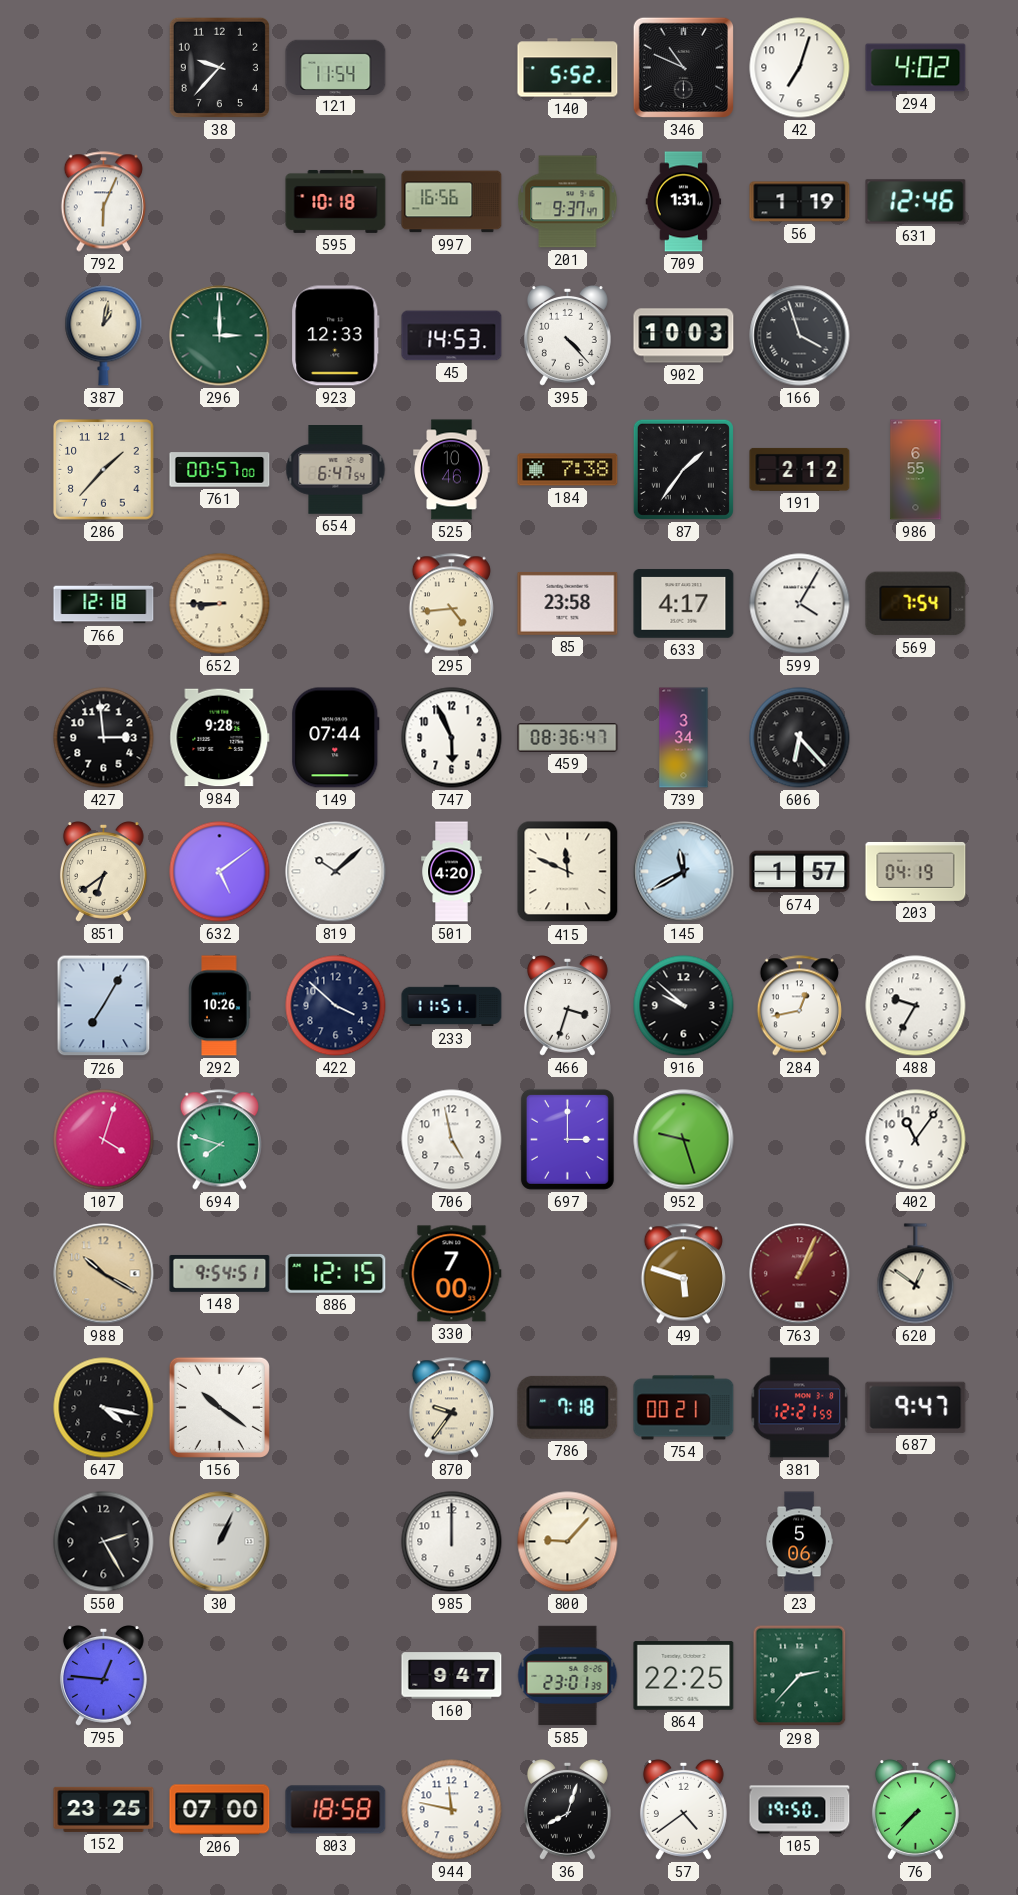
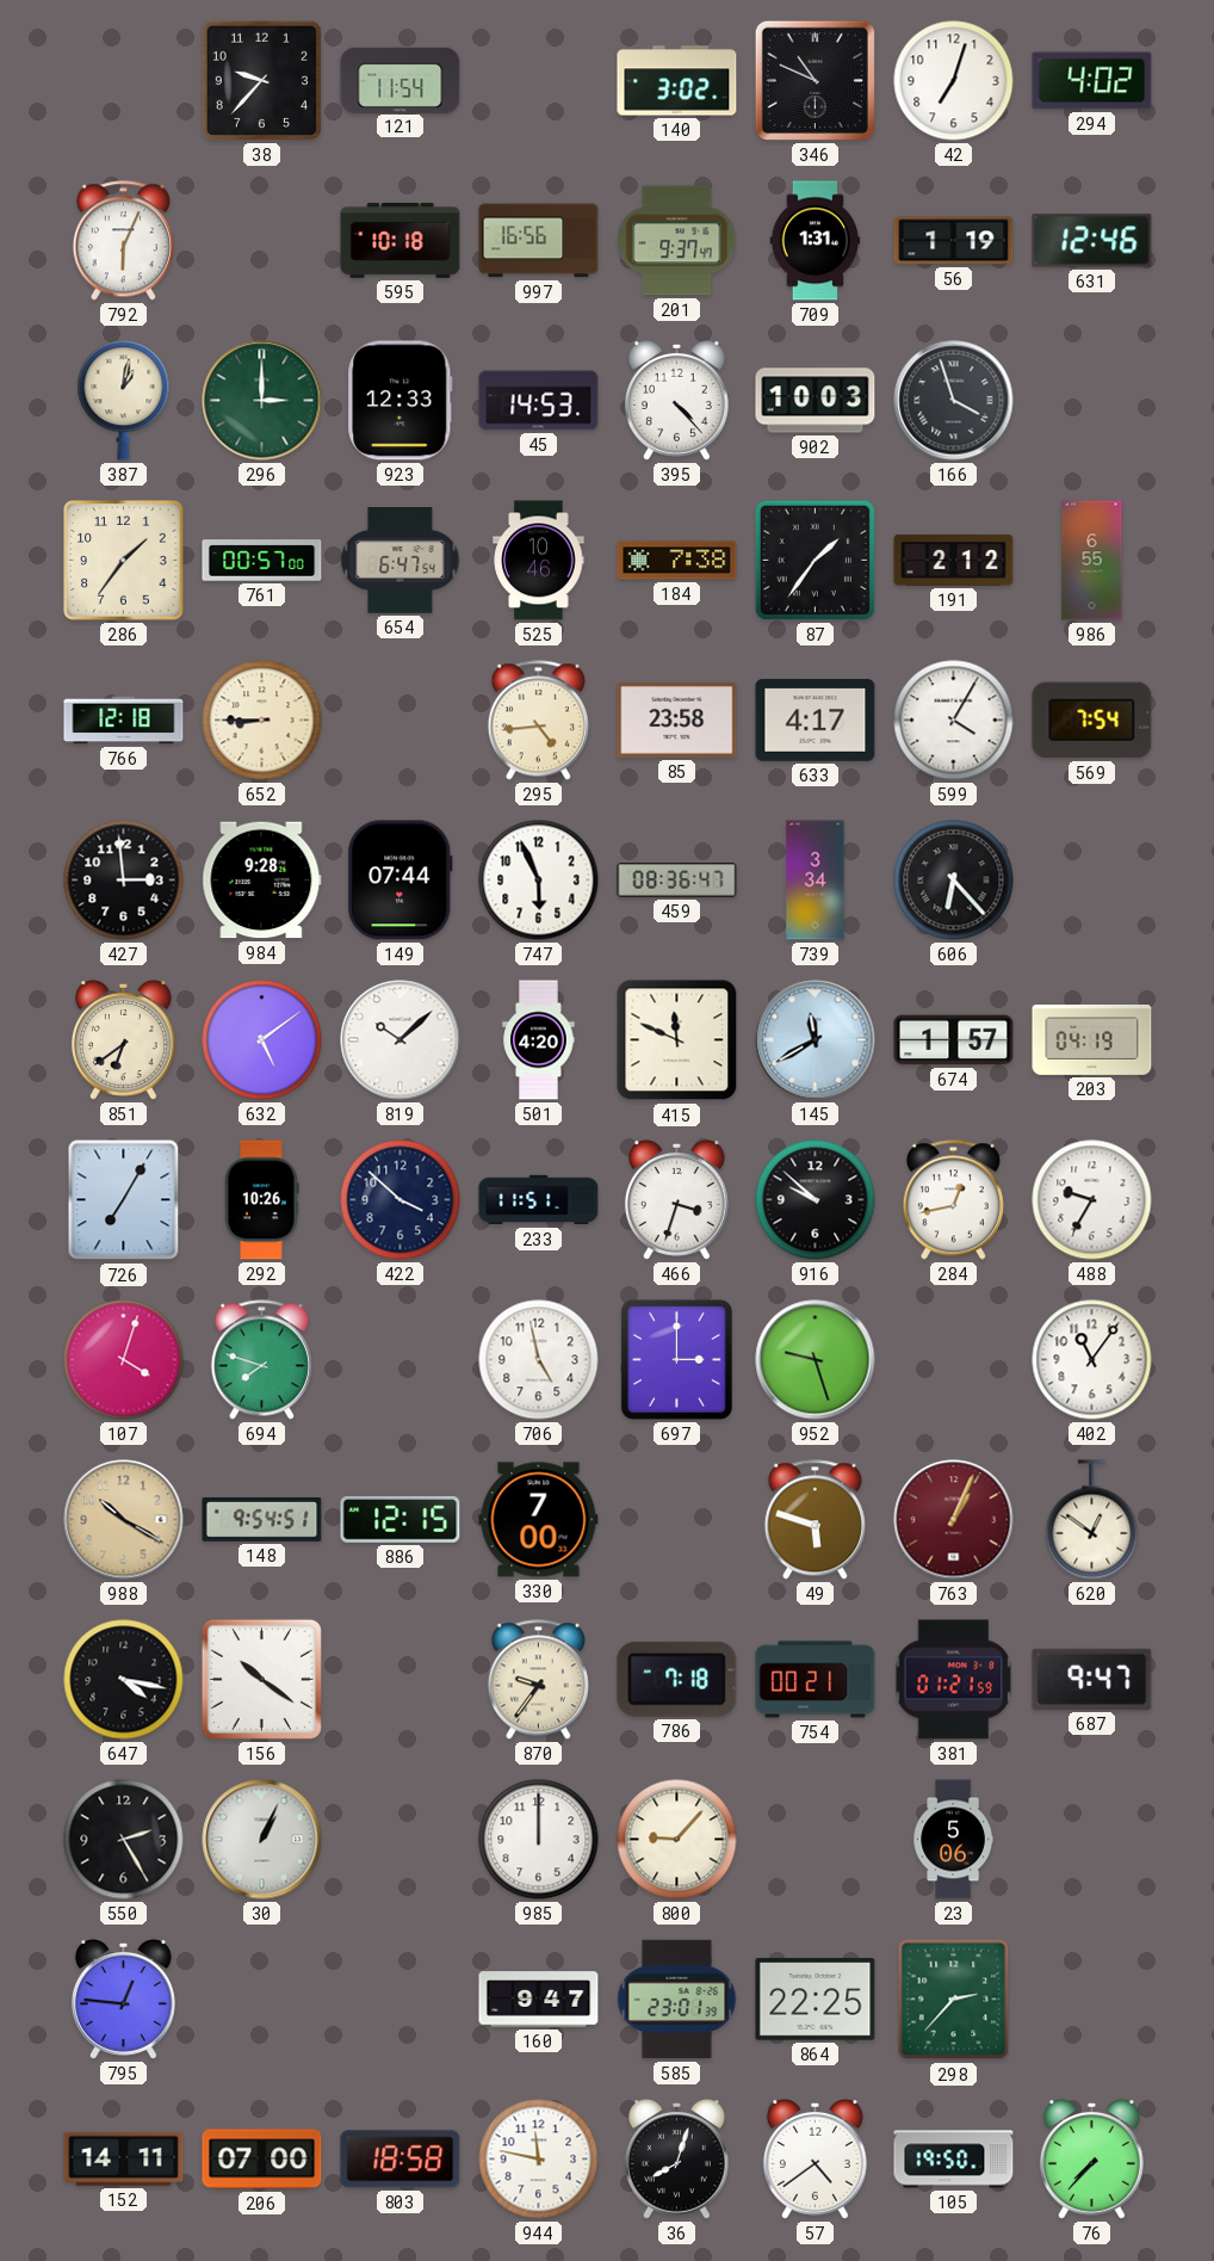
140: 5:52 -> 3:02
286: 1:37 -> 1:36
381: 12:21 -> 01:21
152: 23:25 -> 14:11
